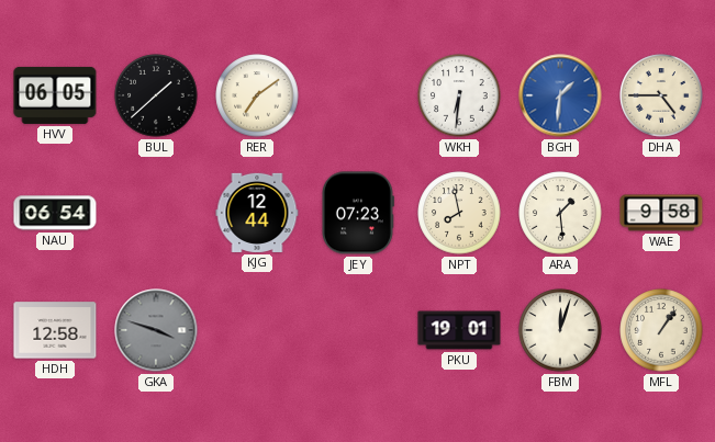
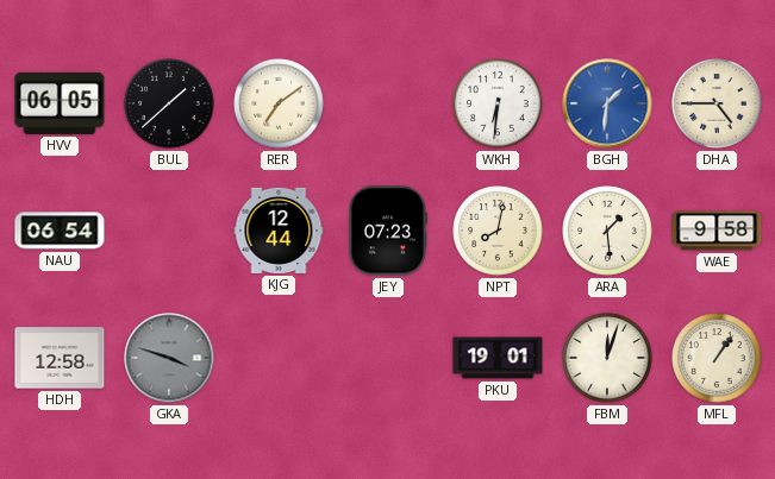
NPT: 7:58 -> 8:02
